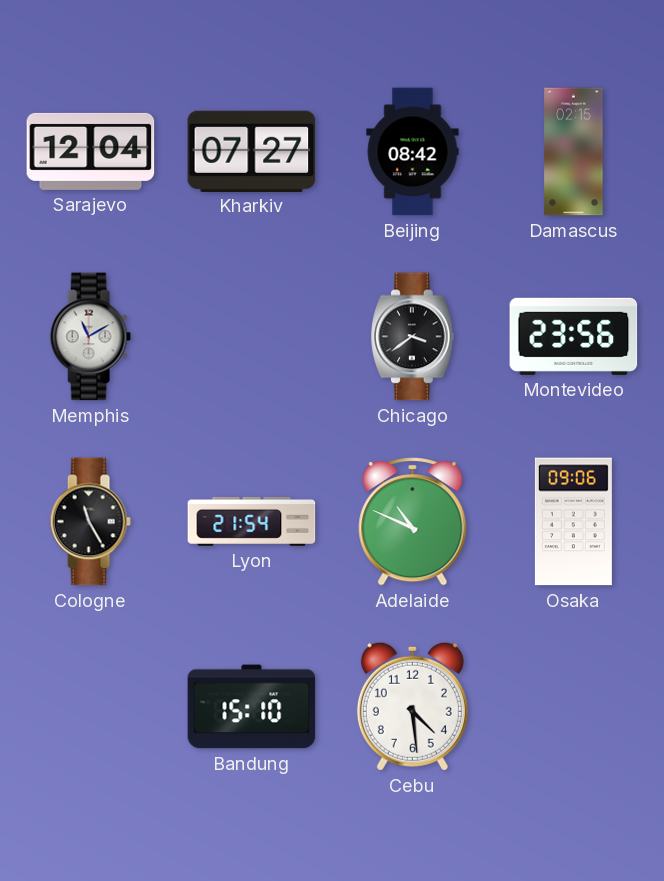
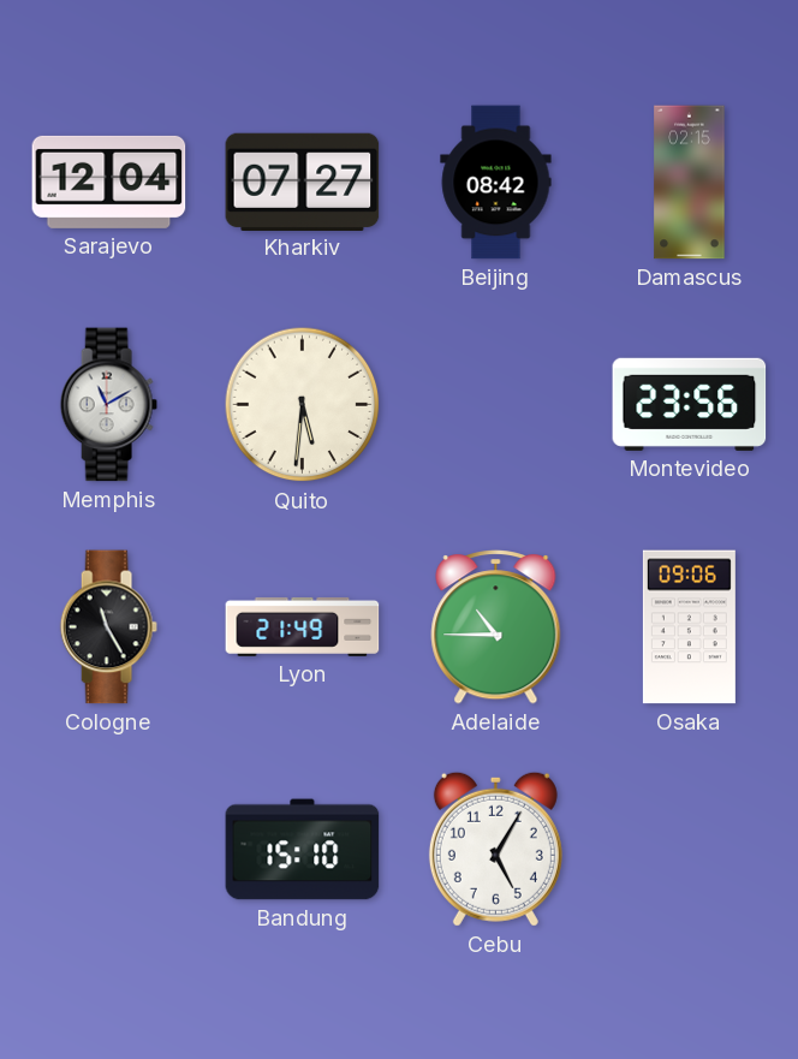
Quito: none -> 5:31
Chicago: 3:39 -> none
Lyon: 21:54 -> 21:49
Adelaide: 10:49 -> 10:45
Cebu: 4:29 -> 5:05
